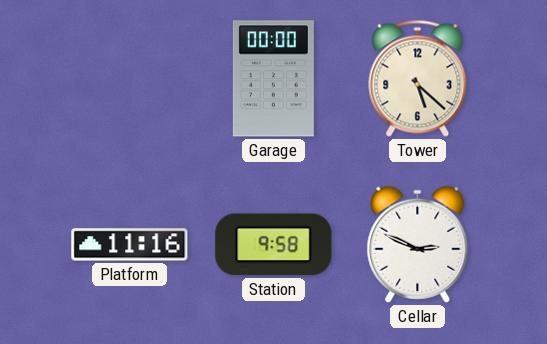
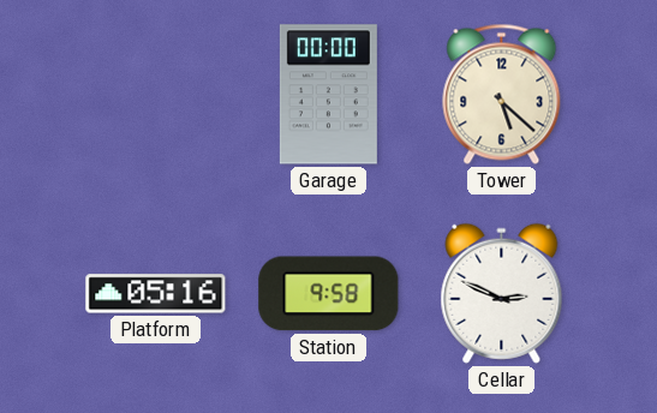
Platform: 11:16 -> 05:16
